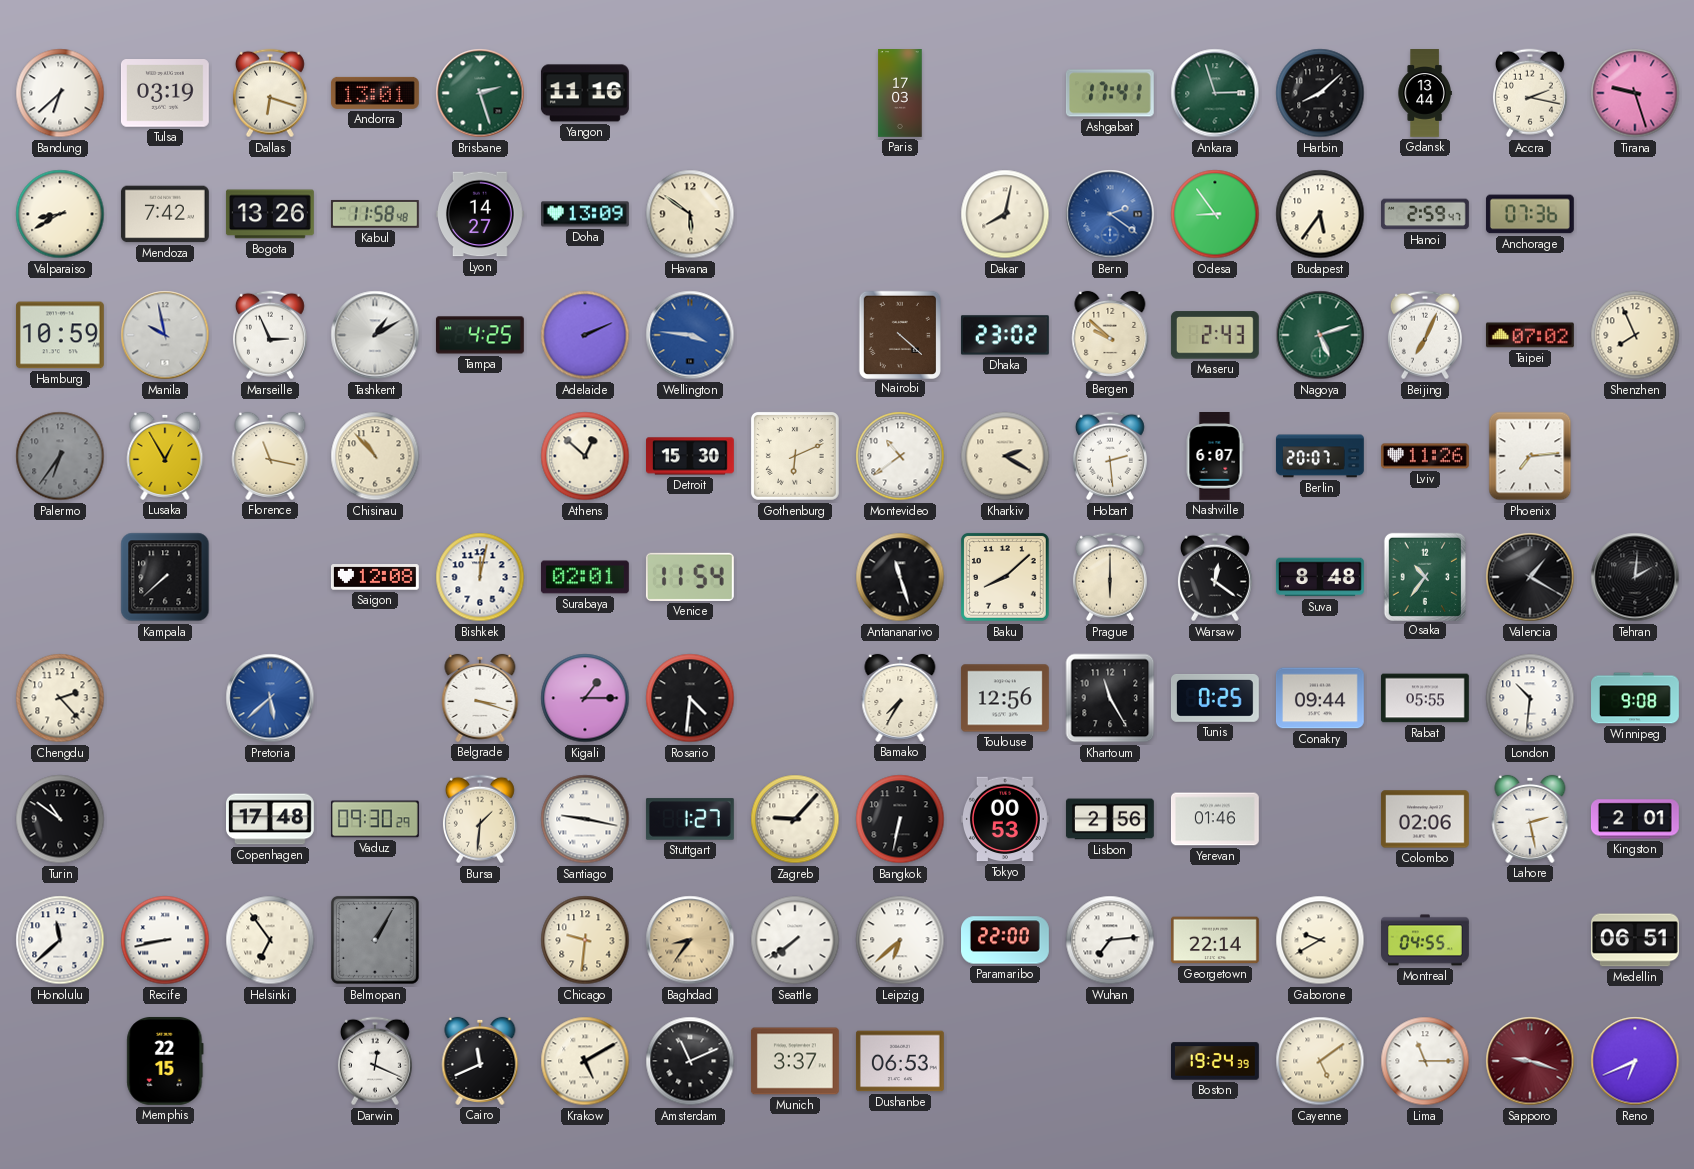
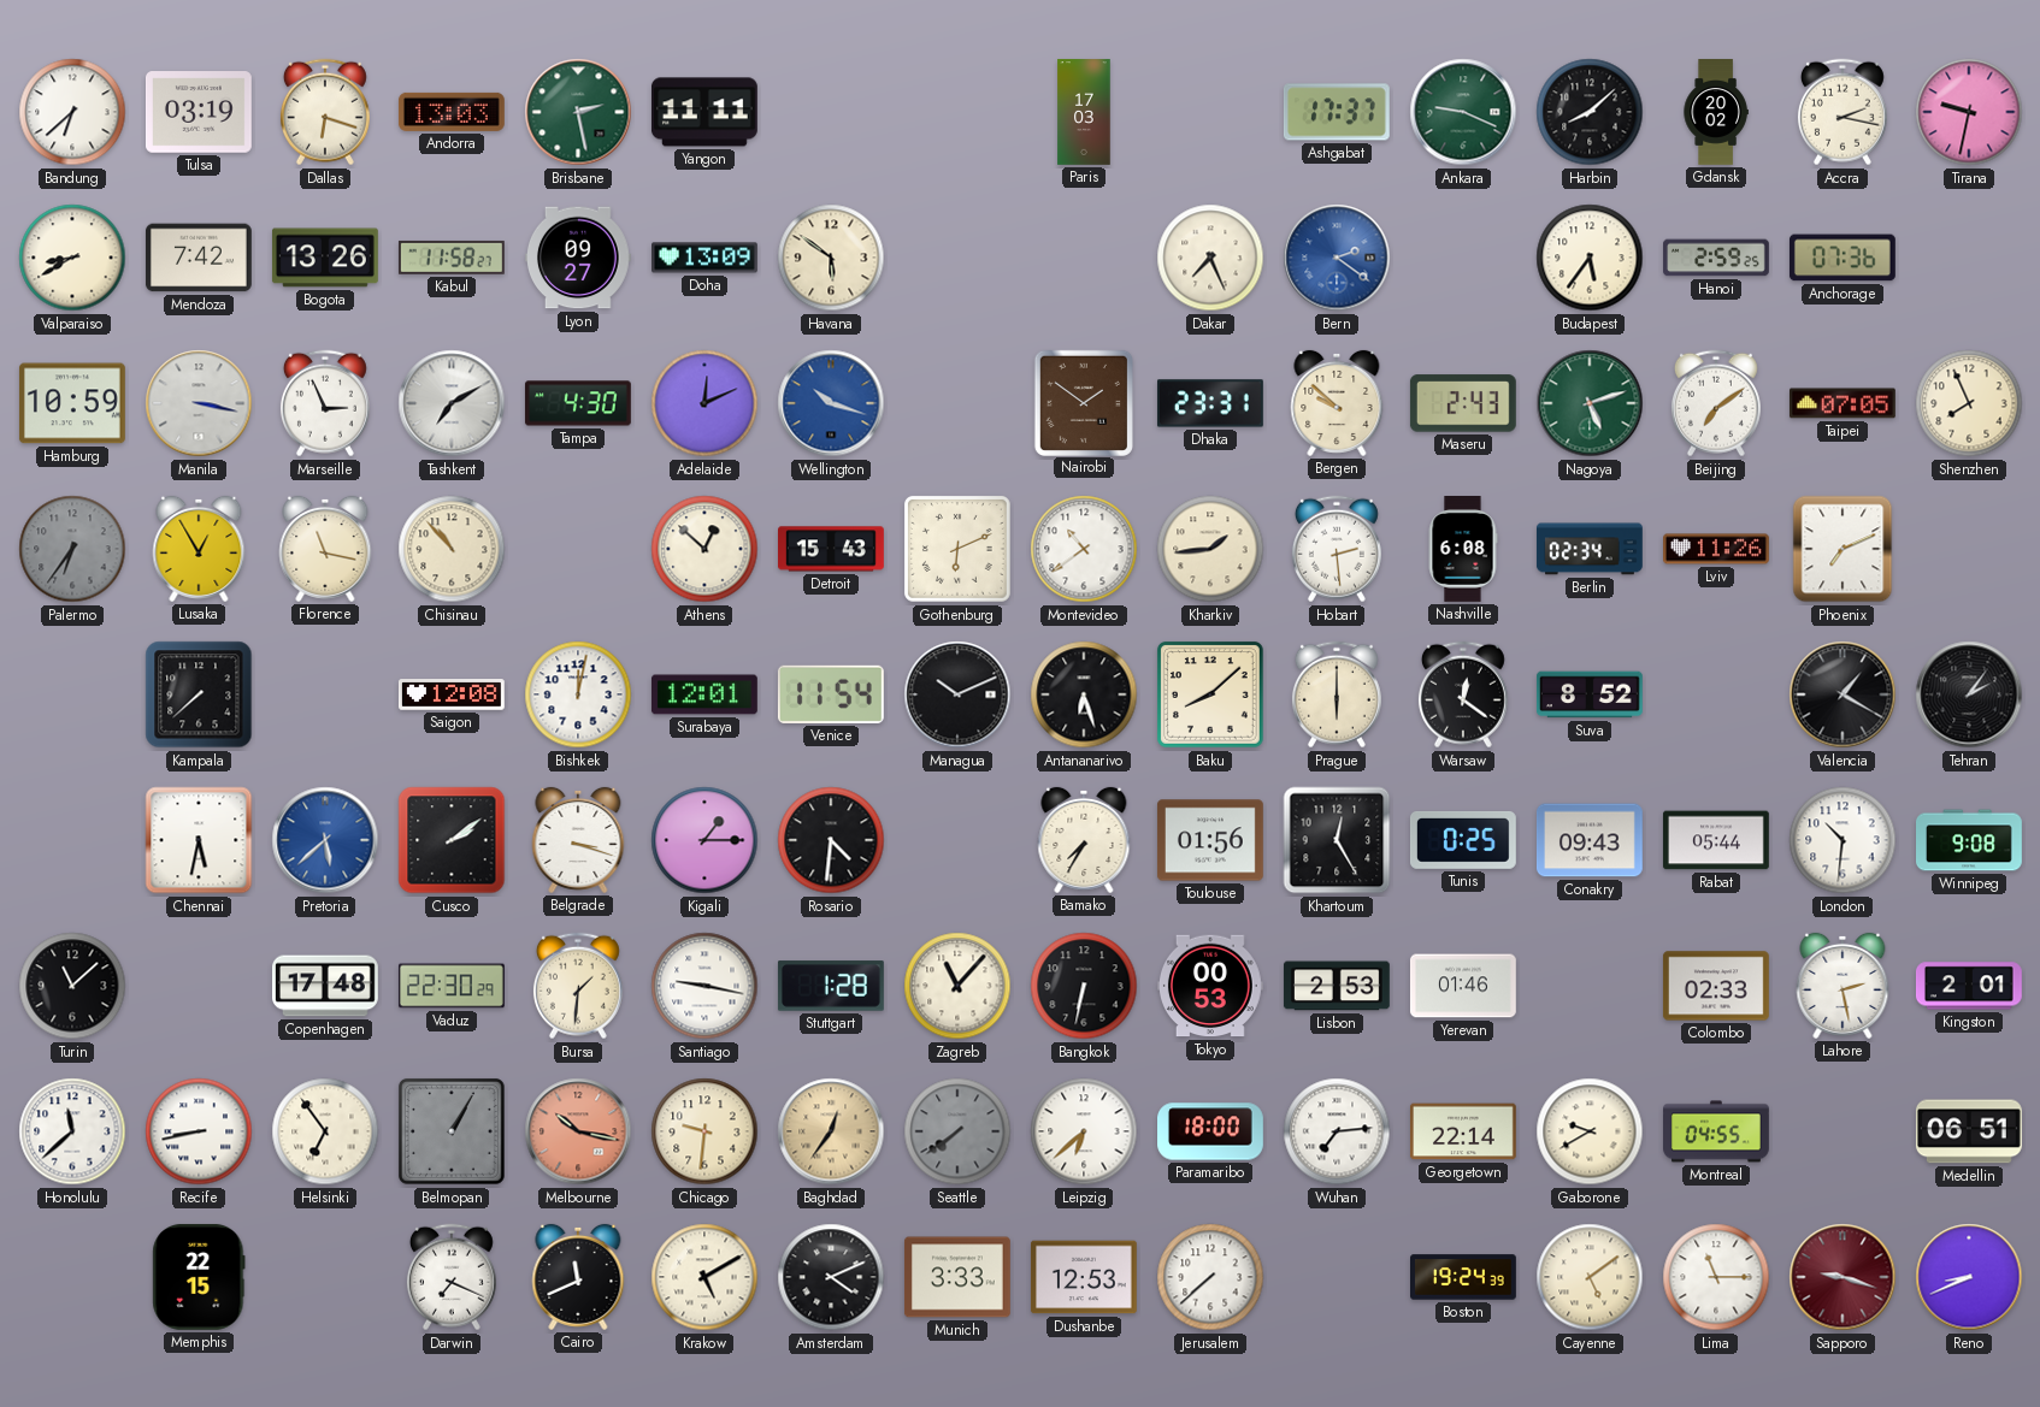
Andorra: 13:01 -> 13:03
Brisbane: 2:27 -> 2:28
Yangon: 11:16 -> 11:11
Ashgabat: 17:41 -> 17:37
Ankara: 2:57 -> 9:19
Gdansk: 13:44 -> 20:02
Tirana: 9:27 -> 9:32
Kabul: 11:58:48 -> 11:58:27
Lyon: 14:27 -> 09:27
Dakar: 8:02 -> 7:26
Odesa: 8:54 -> none
Hanoi: 2:59:47 -> 2:59:25
Manila: 9:58 -> 3:17
Tashkent: 1:10 -> 7:10
Tampa: 4:25 -> 4:30
Adelaide: 2:11 -> 12:11
Wellington: 3:46 -> 10:18
Nairobi: 4:22 -> 1:51
Dhaka: 23:02 -> 23:31
Beijing: 7:04 -> 7:09
Taipei: 07:02 -> 07:05
Detroit: 15:30 -> 15:43
Kharkiv: 2:20 -> 1:44
Nashville: 6:07 -> 6:08
Berlin: 20:07 -> 02:34
Phoenix: 7:14 -> 7:11
Surabaya: 02:01 -> 12:01
Managua: none -> 10:11
Antananarivo: 11:27 -> 6:27
Suva: 8:48 -> 8:52
Osaka: 10:36 -> none
Tehran: 2:01 -> 2:06
Chengdu: 2:23 -> none
Chennai: none -> 5:32
Cusco: none -> 2:09
Toulouse: 12:56 -> 01:56
Khartoum: 11:25 -> 12:25
Conakry: 09:44 -> 09:43
Rabat: 05:55 -> 05:44
Turin: 10:51 -> 11:08
Vaduz: 09:30 -> 22:30
Stuttgart: 1:27 -> 1:28
Zagreb: 9:07 -> 11:07
Lisbon: 2:56 -> 2:53
Colombo: 02:06 -> 02:33
Melbourne: none -> 10:17
Baghdad: 8:36 -> 12:36
Seattle dial: white -> grey
Paramaribo: 22:00 -> 18:00
Darwin: 12:19 -> 7:19
Amsterdam: 11:11 -> 4:11
Munich: 3:37 -> 3:33
Dushanbe: 06:53 -> 12:53
Jerusalem: none -> 7:38
Reno: 6:41 -> 8:41
